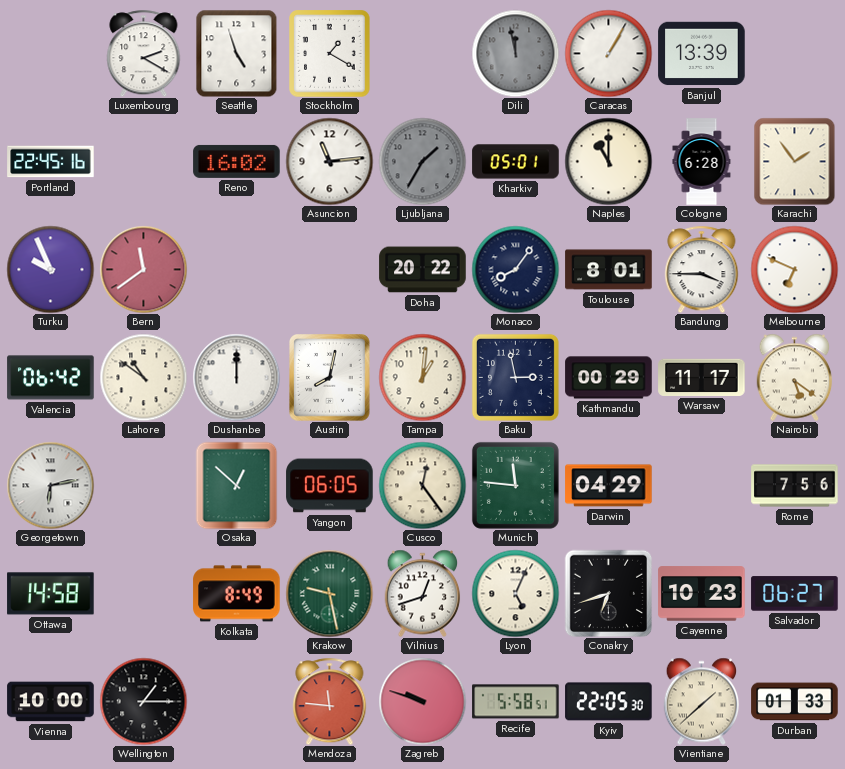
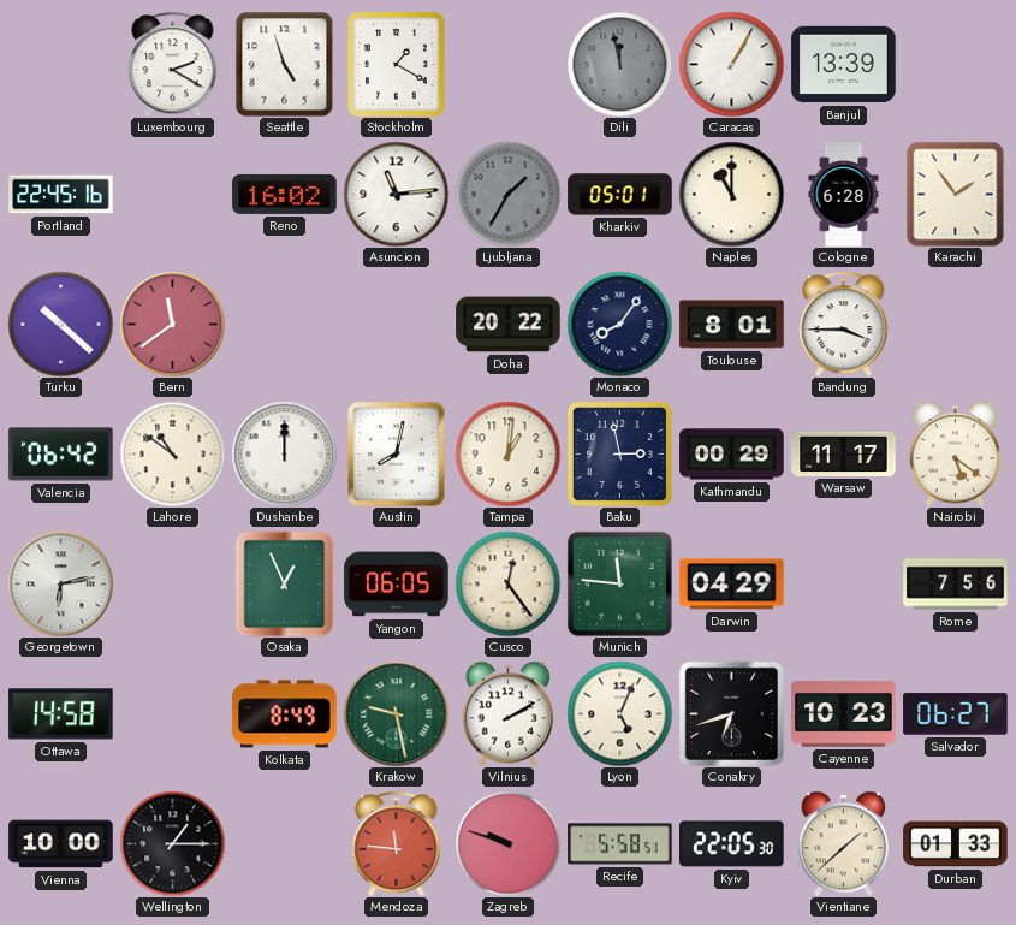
Turku: 9:56 -> 10:22
Melbourne: 6:49 -> none
Osaka: 12:52 -> 12:56
Vilnius: 12:42 -> 2:10
